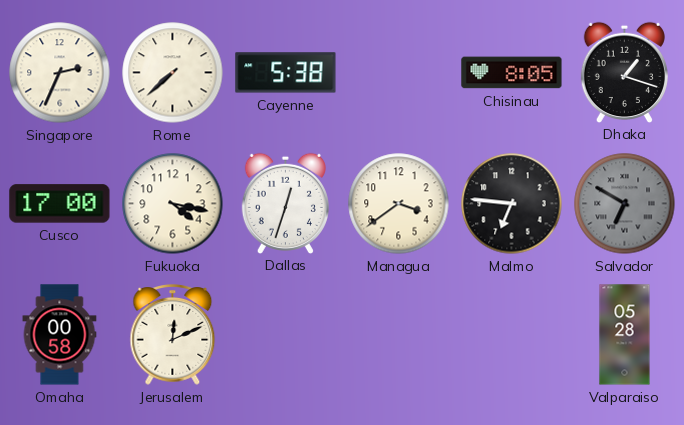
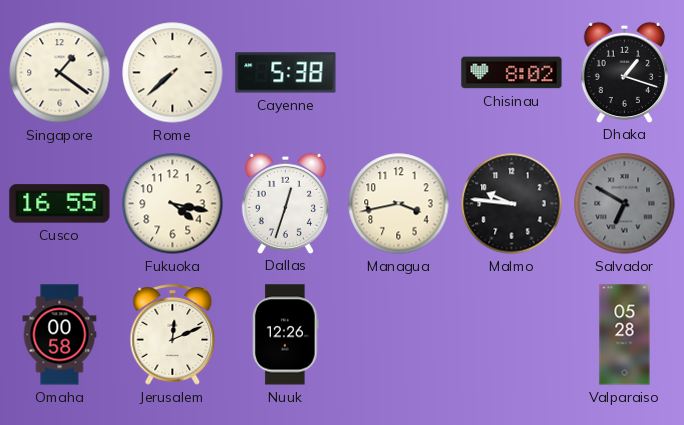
Singapore: 2:34 -> 1:21
Chisinau: 8:05 -> 8:02
Cusco: 17:00 -> 16:55
Managua: 3:39 -> 3:43
Malmo: 6:46 -> 9:46
Nuuk: none -> 12:26
